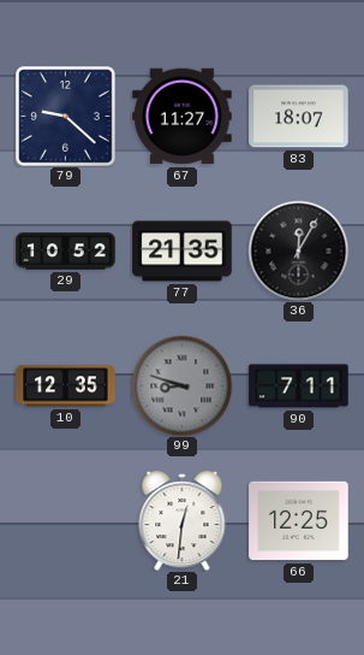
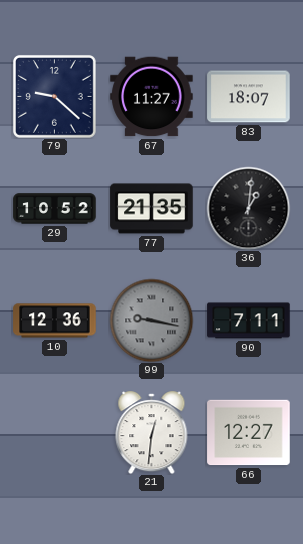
36: 12:05 -> 1:01
10: 12:35 -> 12:36
99: 8:48 -> 9:17
66: 12:25 -> 12:27
